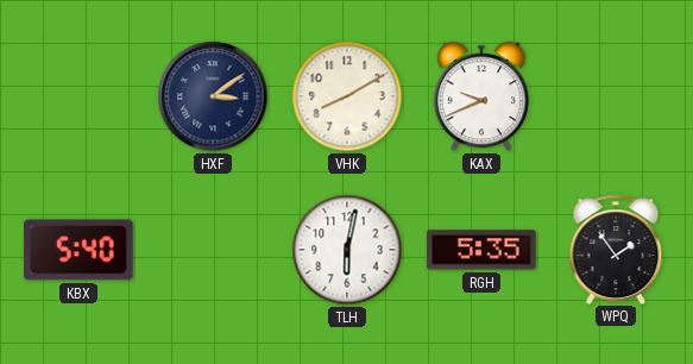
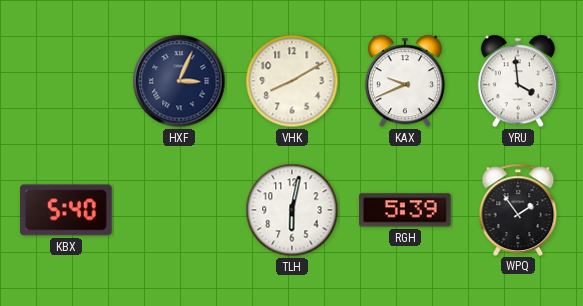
HXF: 3:09 -> 3:04
YRU: none -> 3:59
RGH: 5:35 -> 5:39
